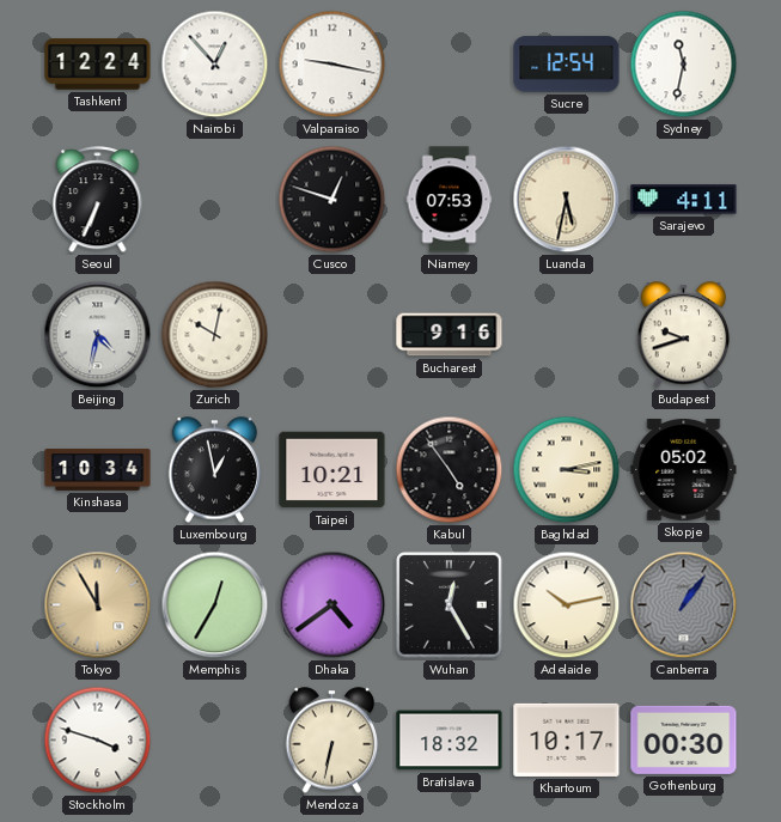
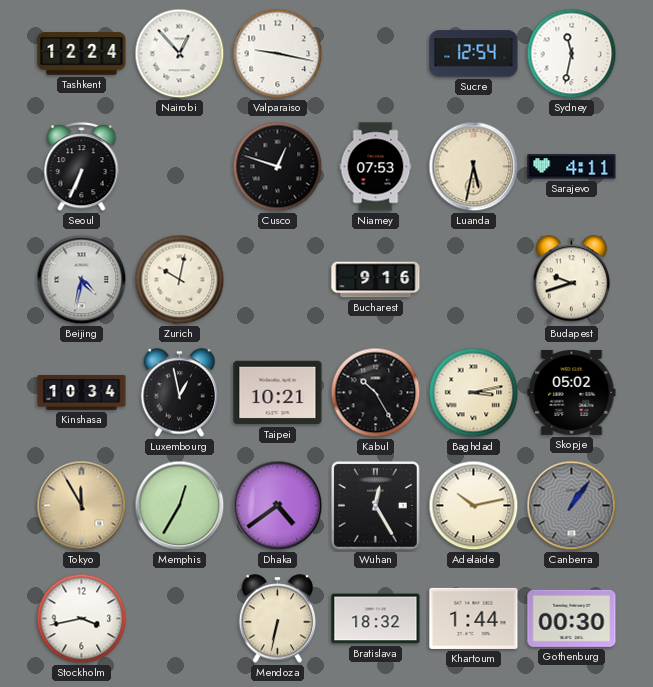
Kabul: 4:54 -> 10:25
Stockholm: 3:48 -> 3:43
Khartoum: 10:17 -> 1:44
